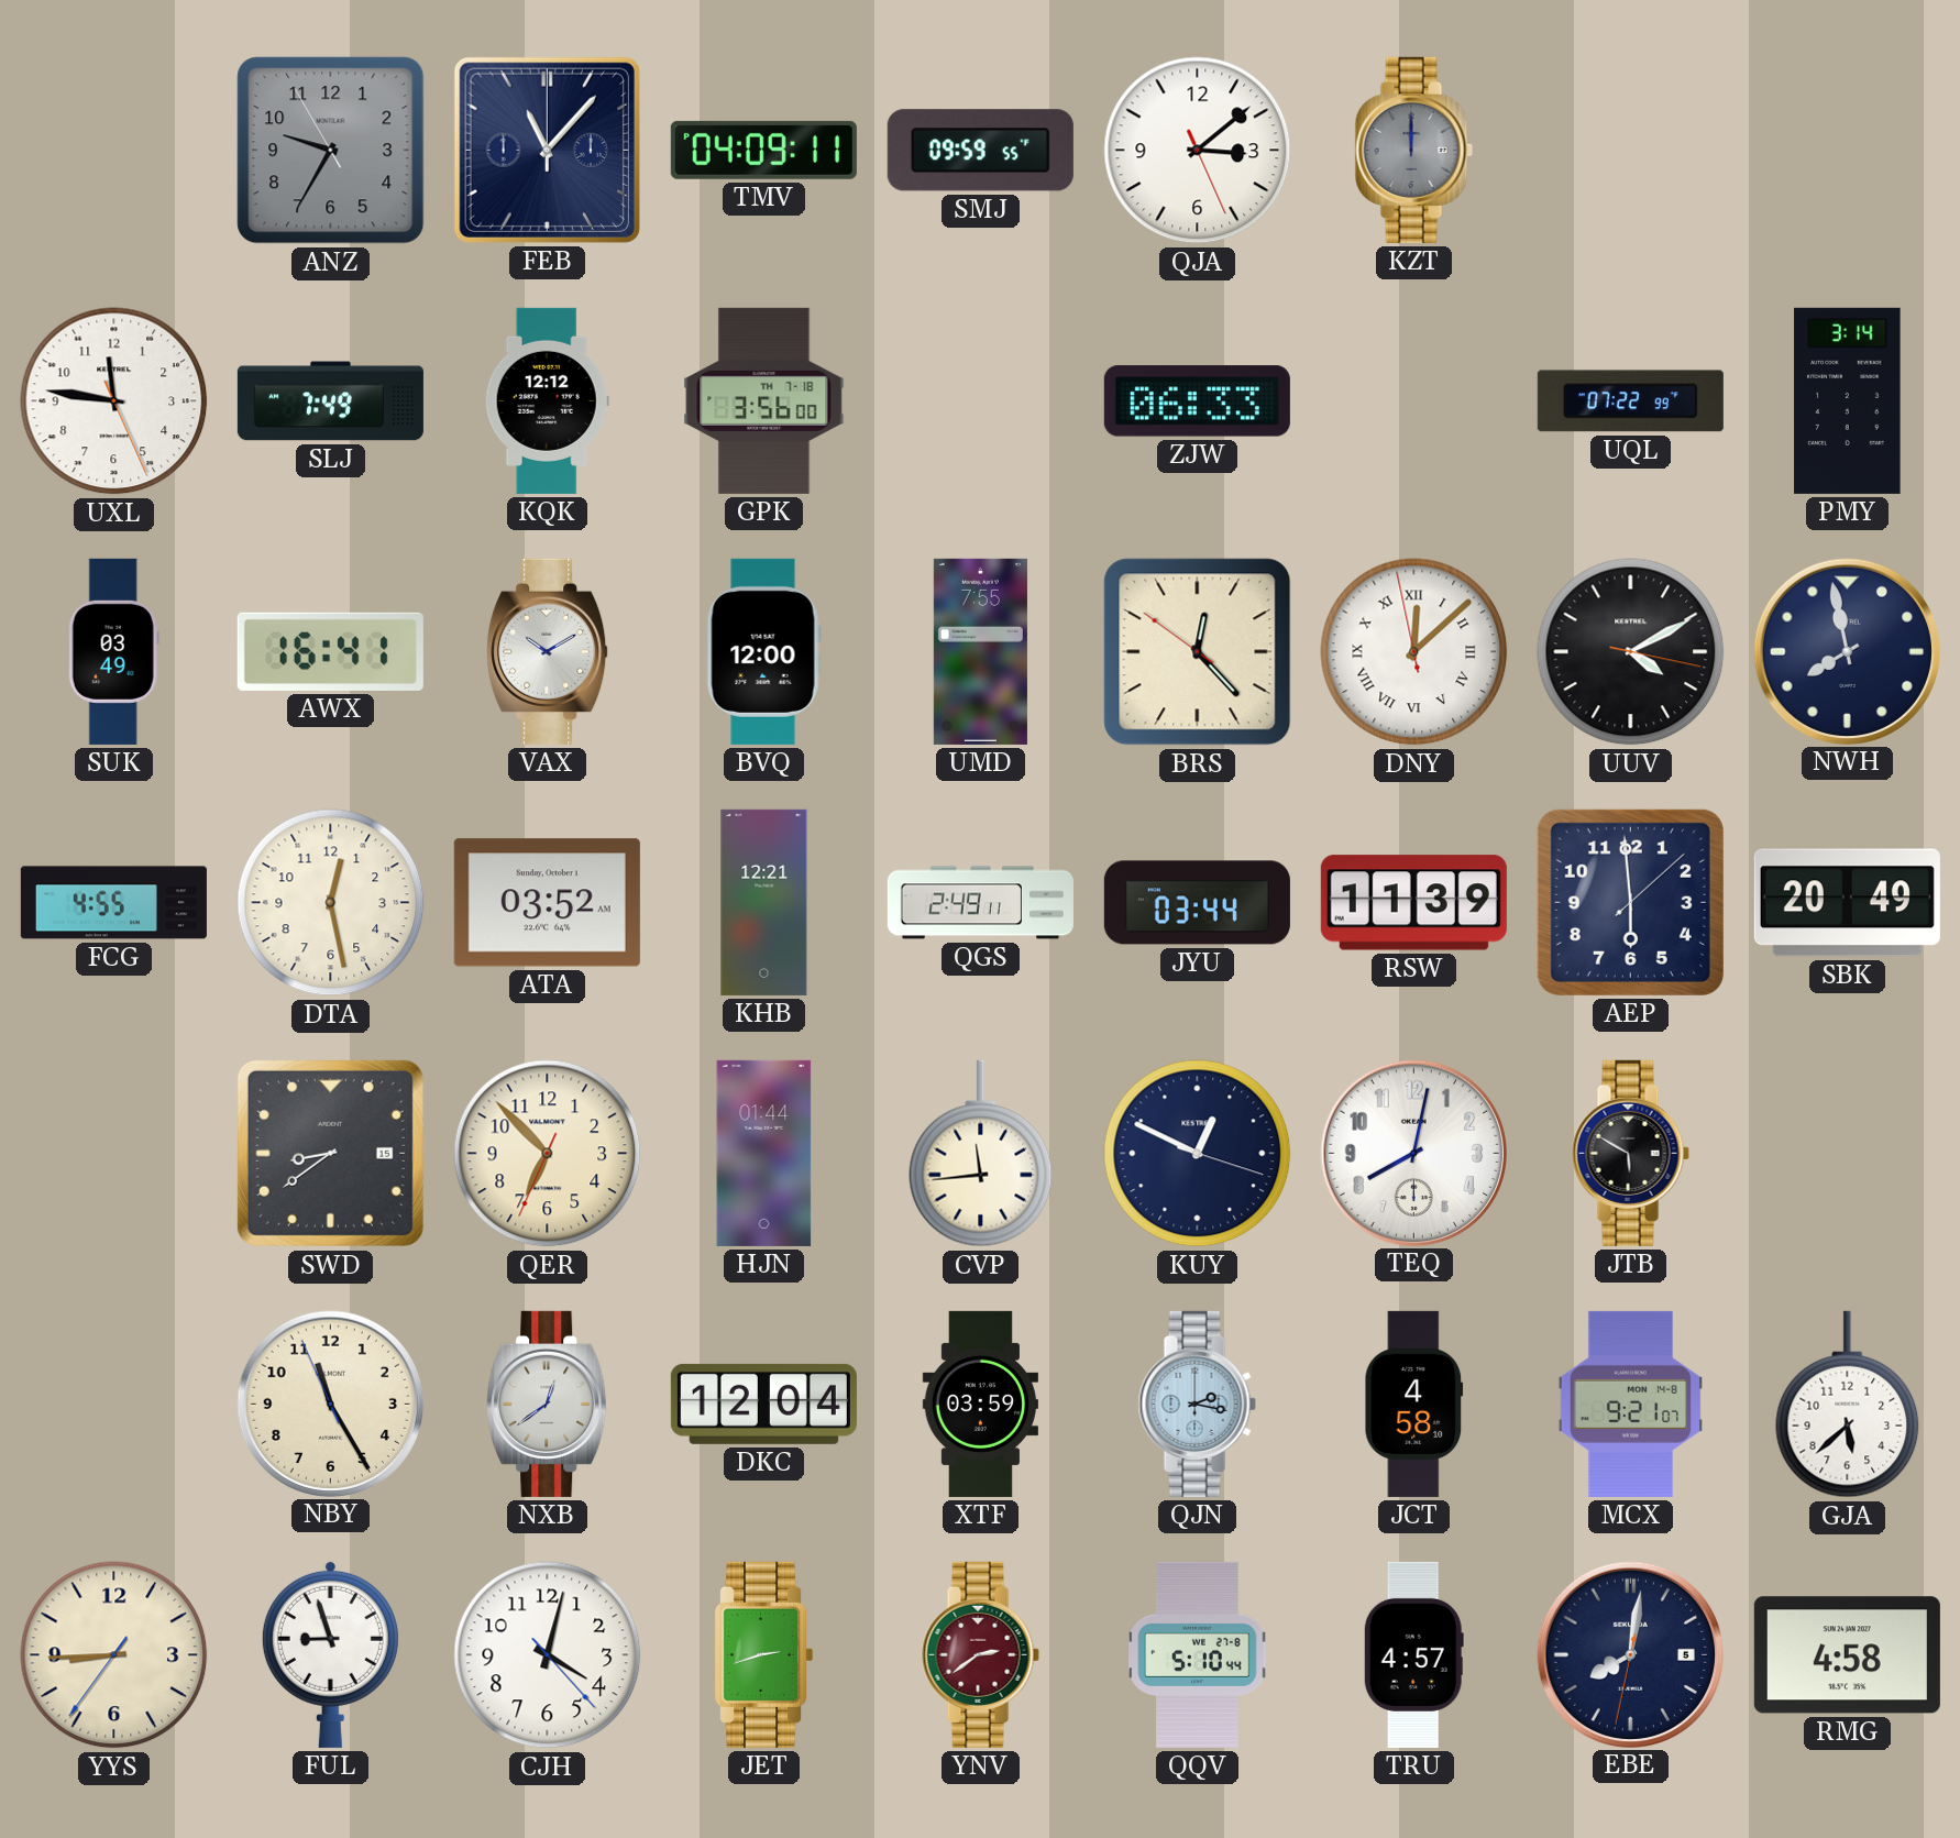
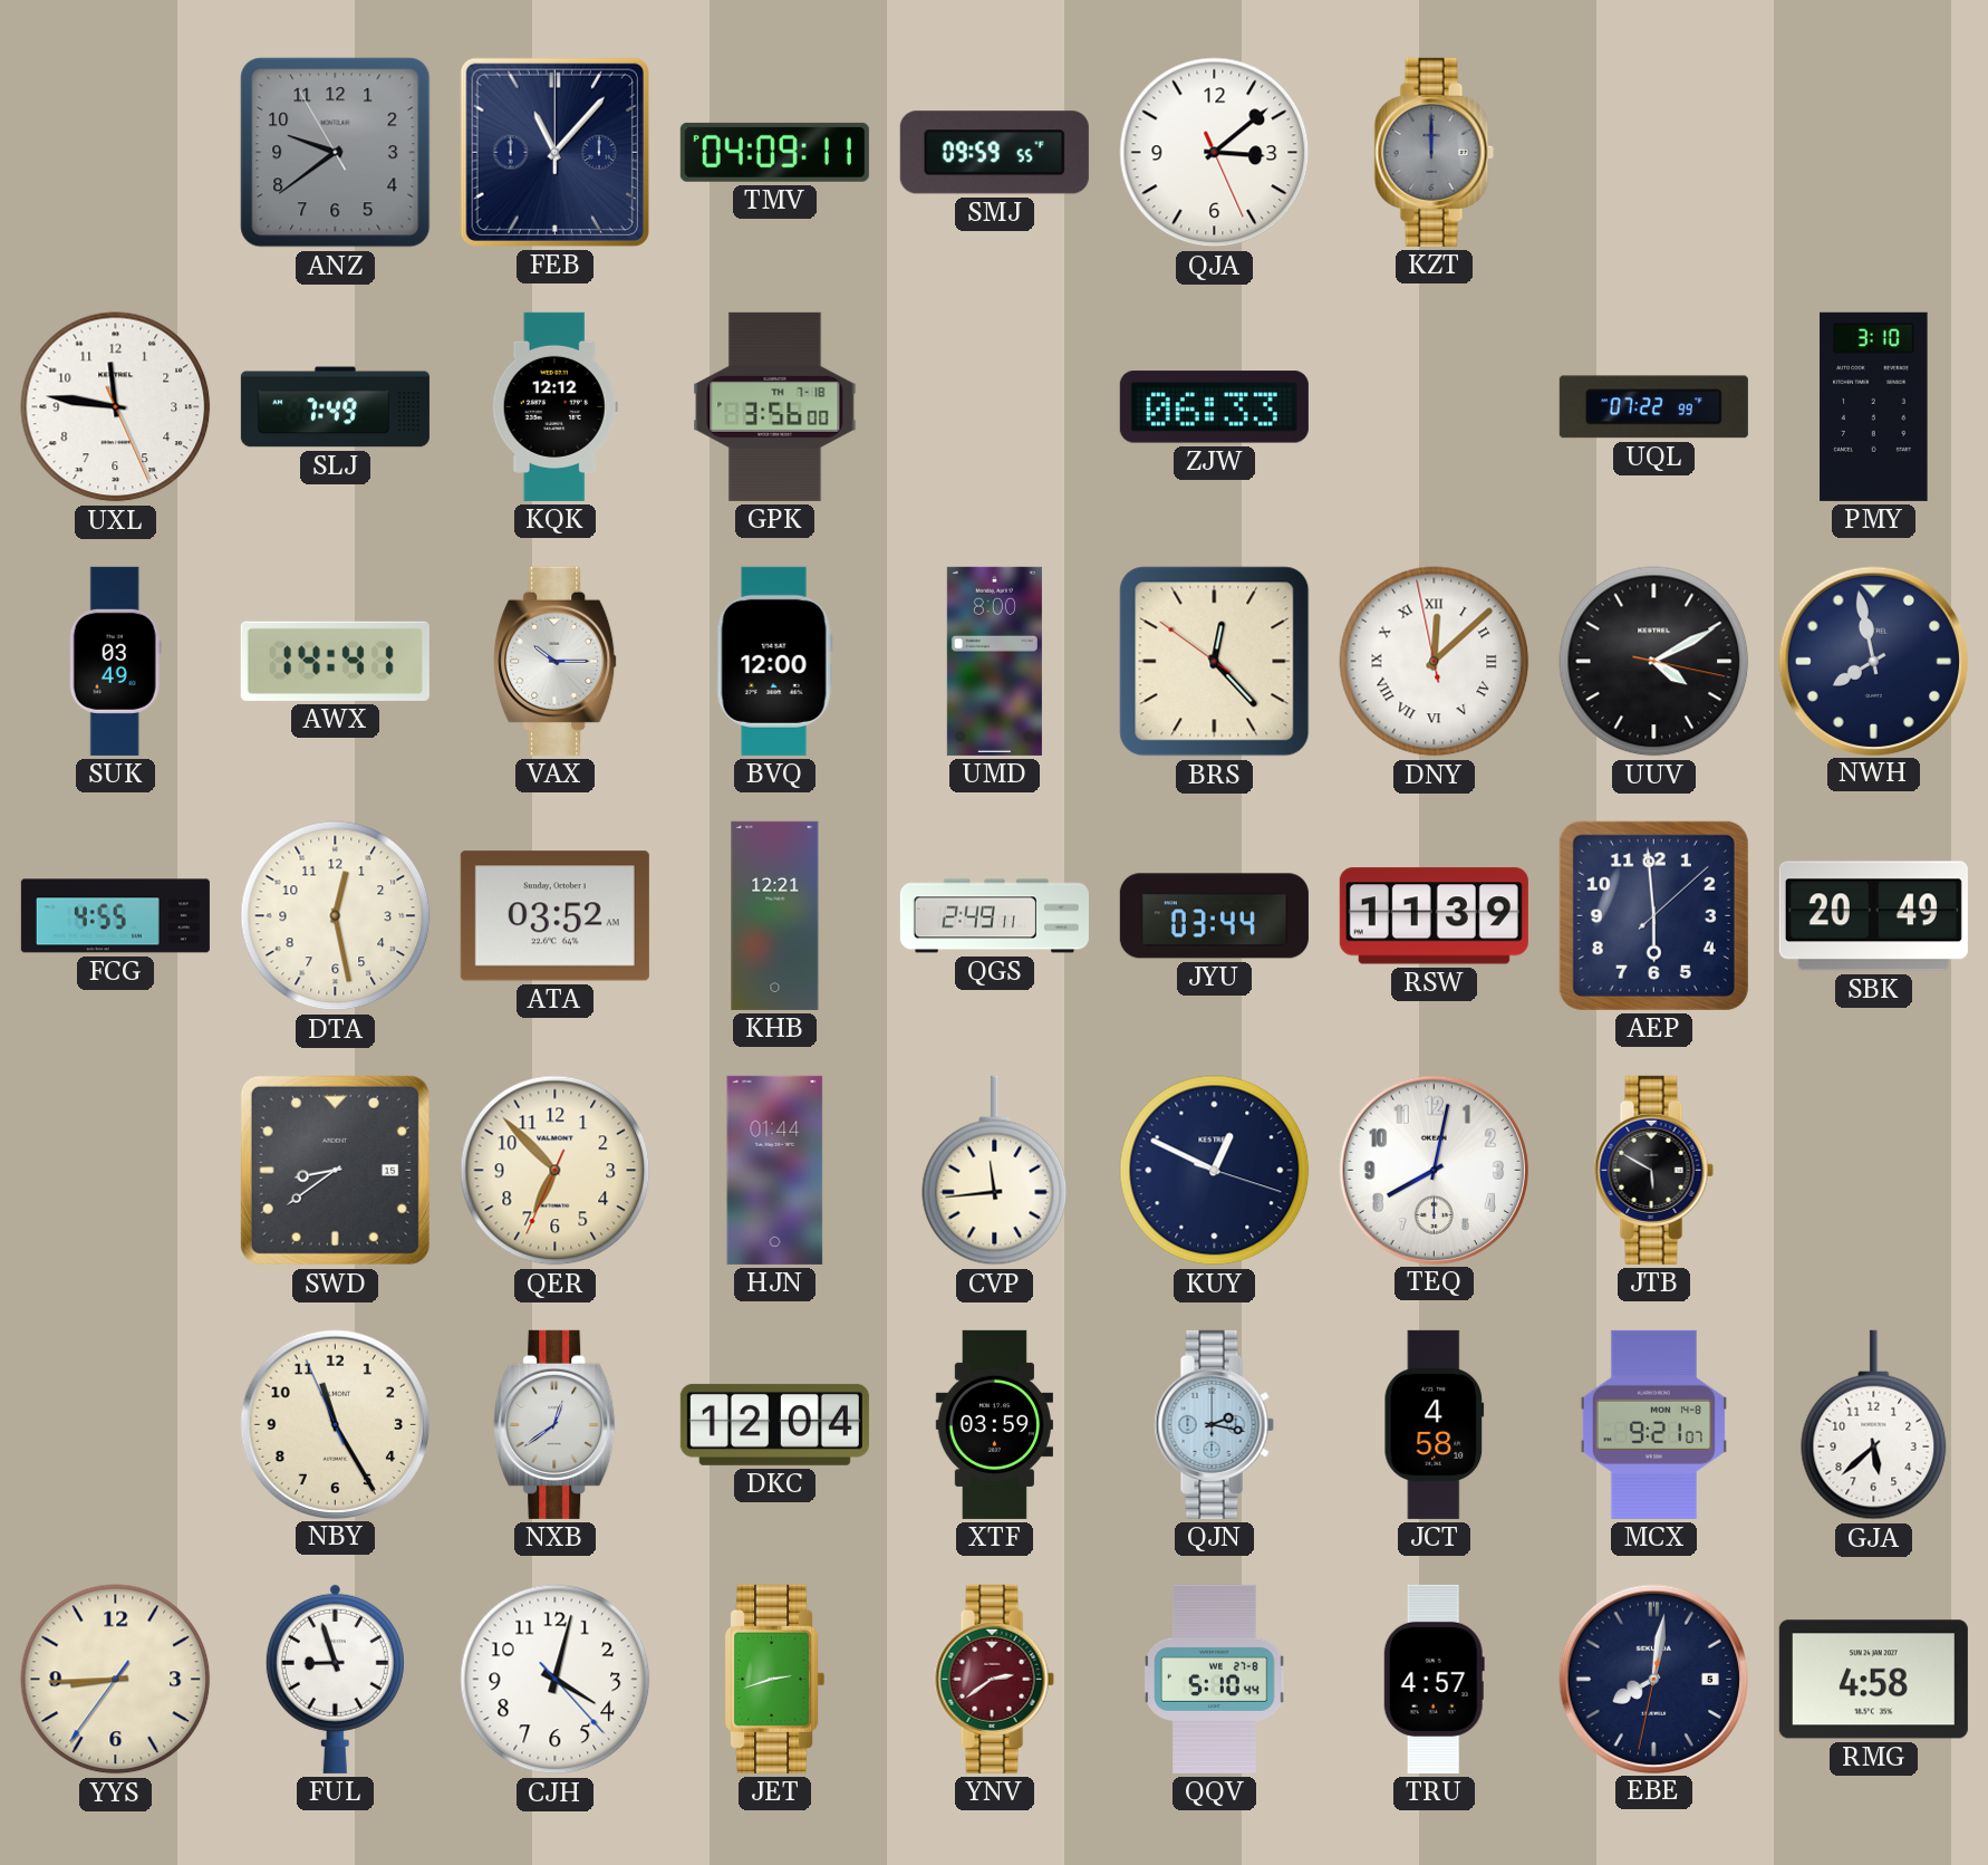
ANZ: 9:34 -> 9:38
PMY: 3:14 -> 3:10
AWX: 16:41 -> 14:41
VAX: 10:10 -> 10:15
UMD: 7:55 -> 8:00
